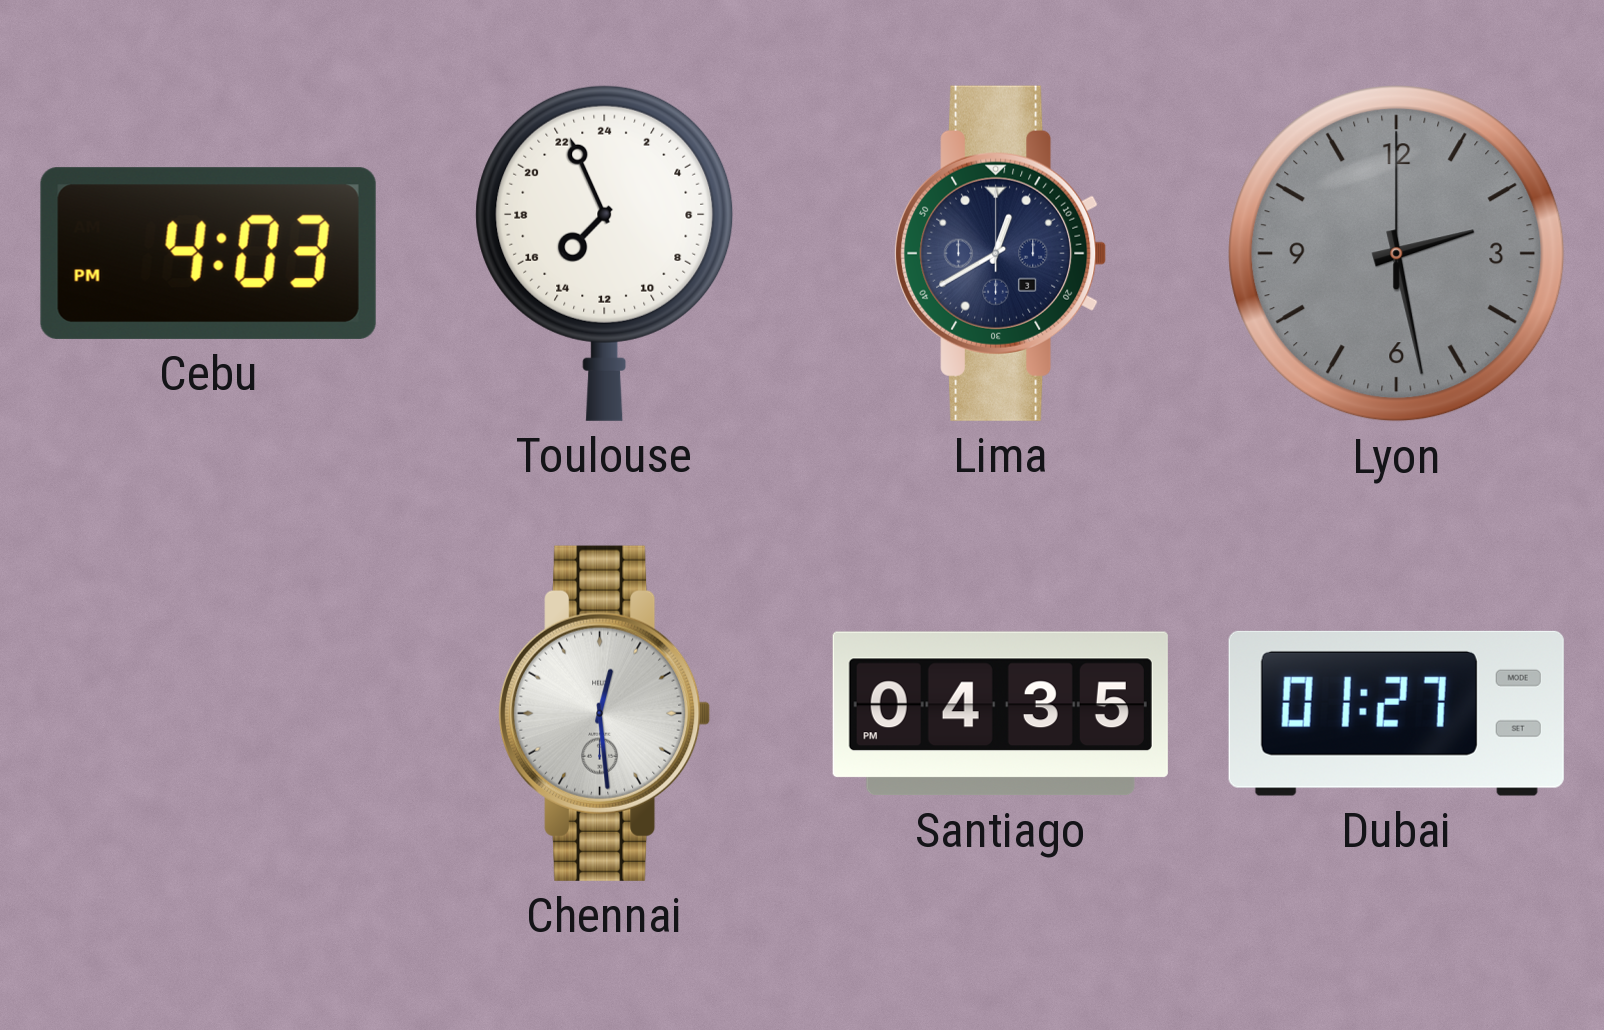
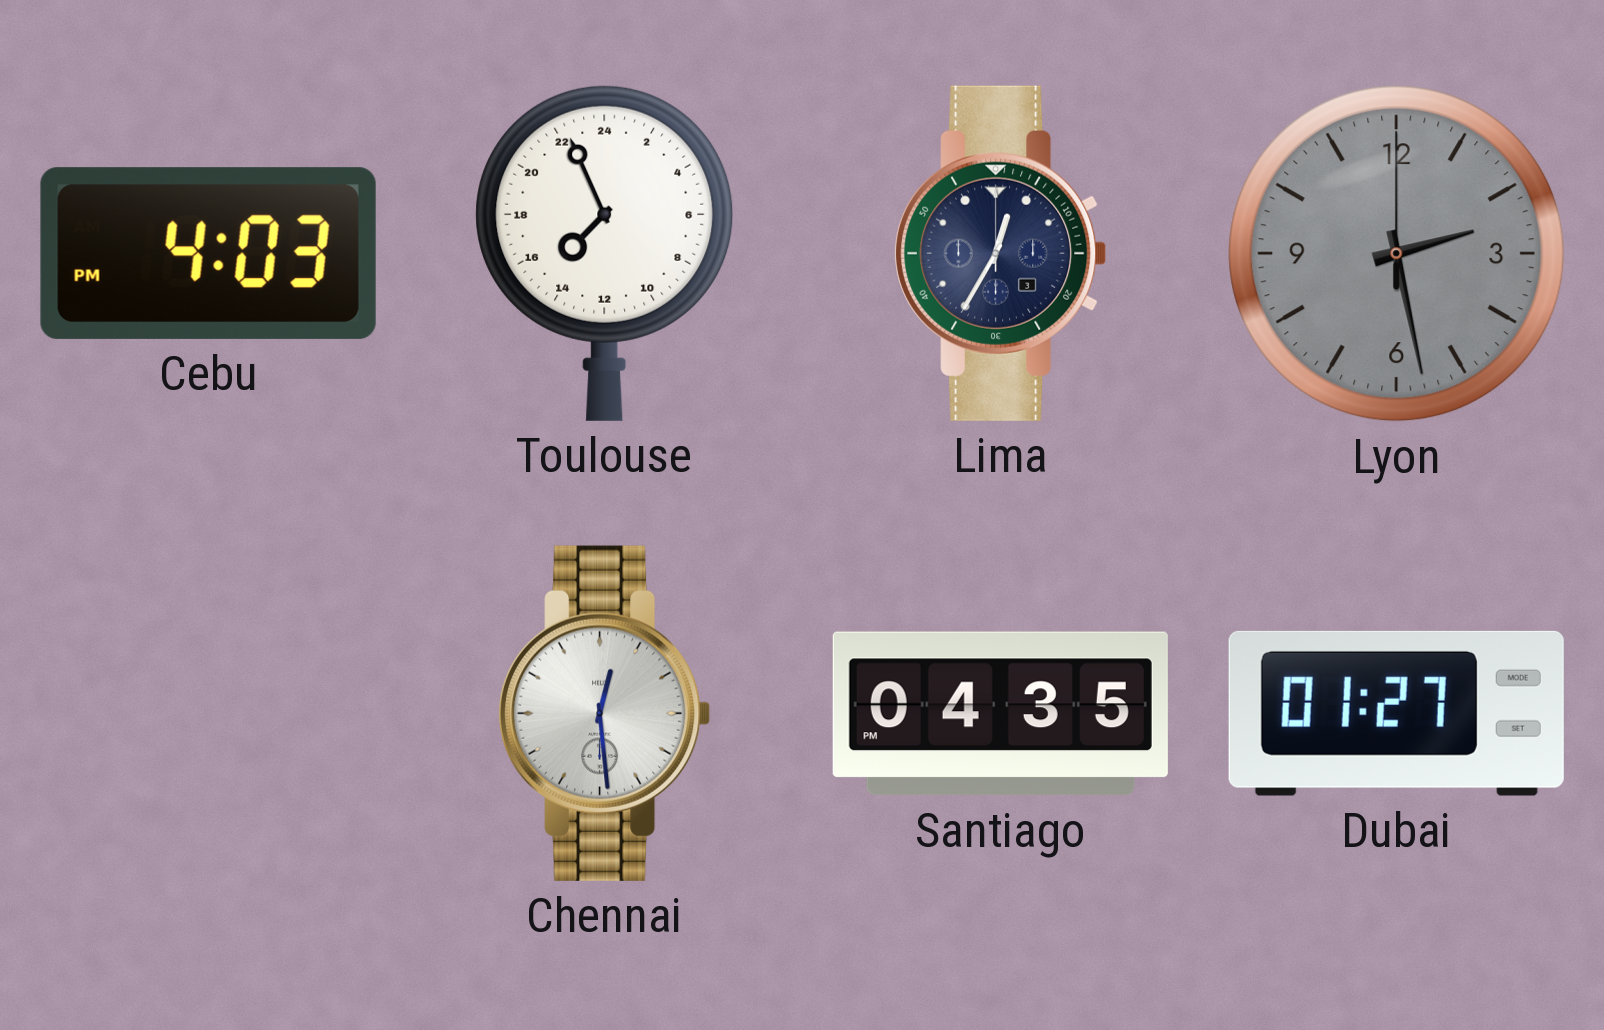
Lima: 12:40 -> 12:35
